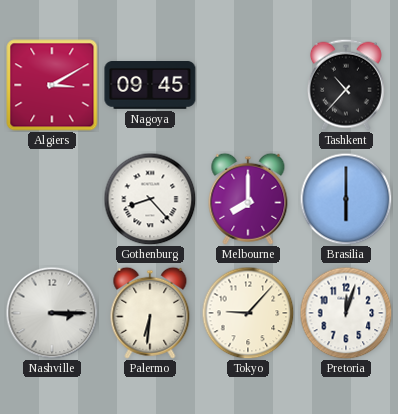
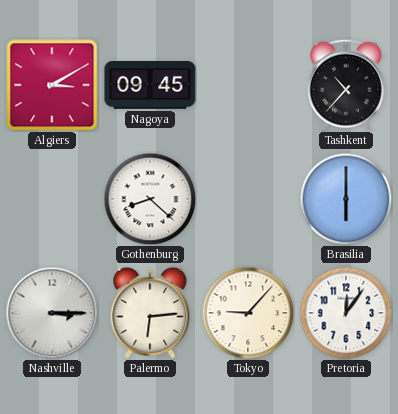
Gothenburg: 8:23 -> 8:22
Melbourne: 8:00 -> none
Palermo: 6:31 -> 6:14
Pretoria: 12:03 -> 12:06
